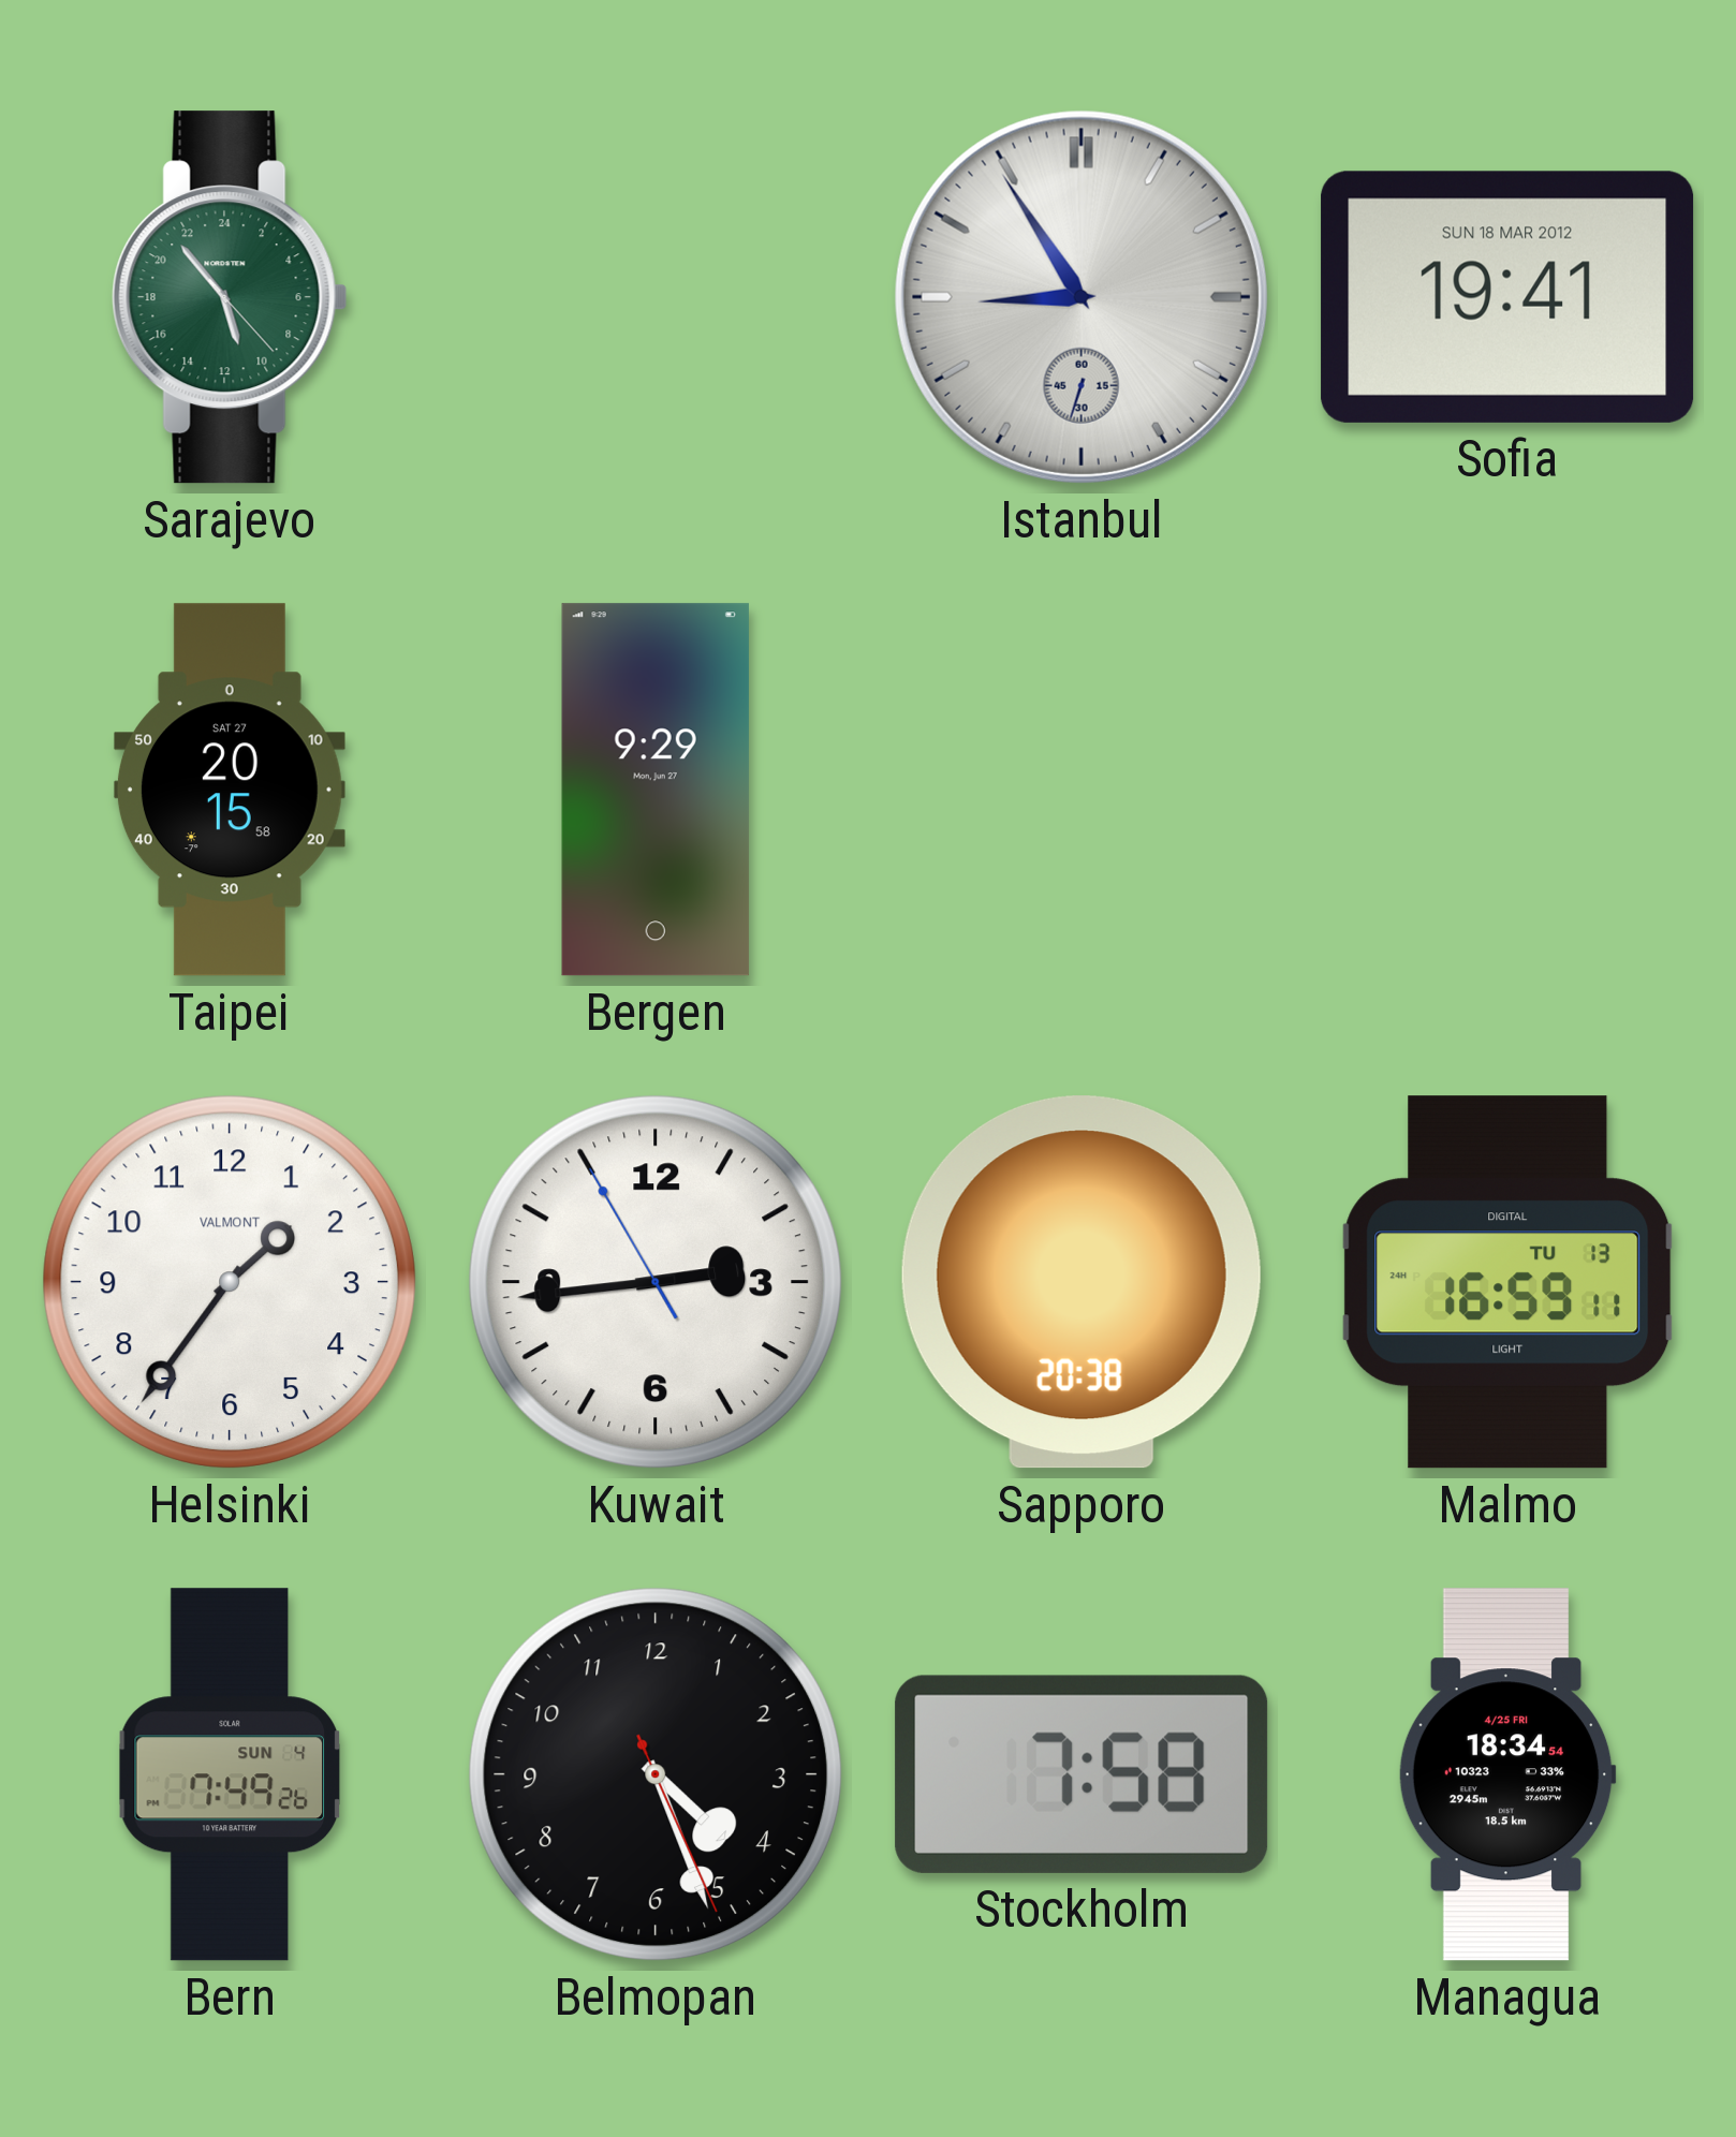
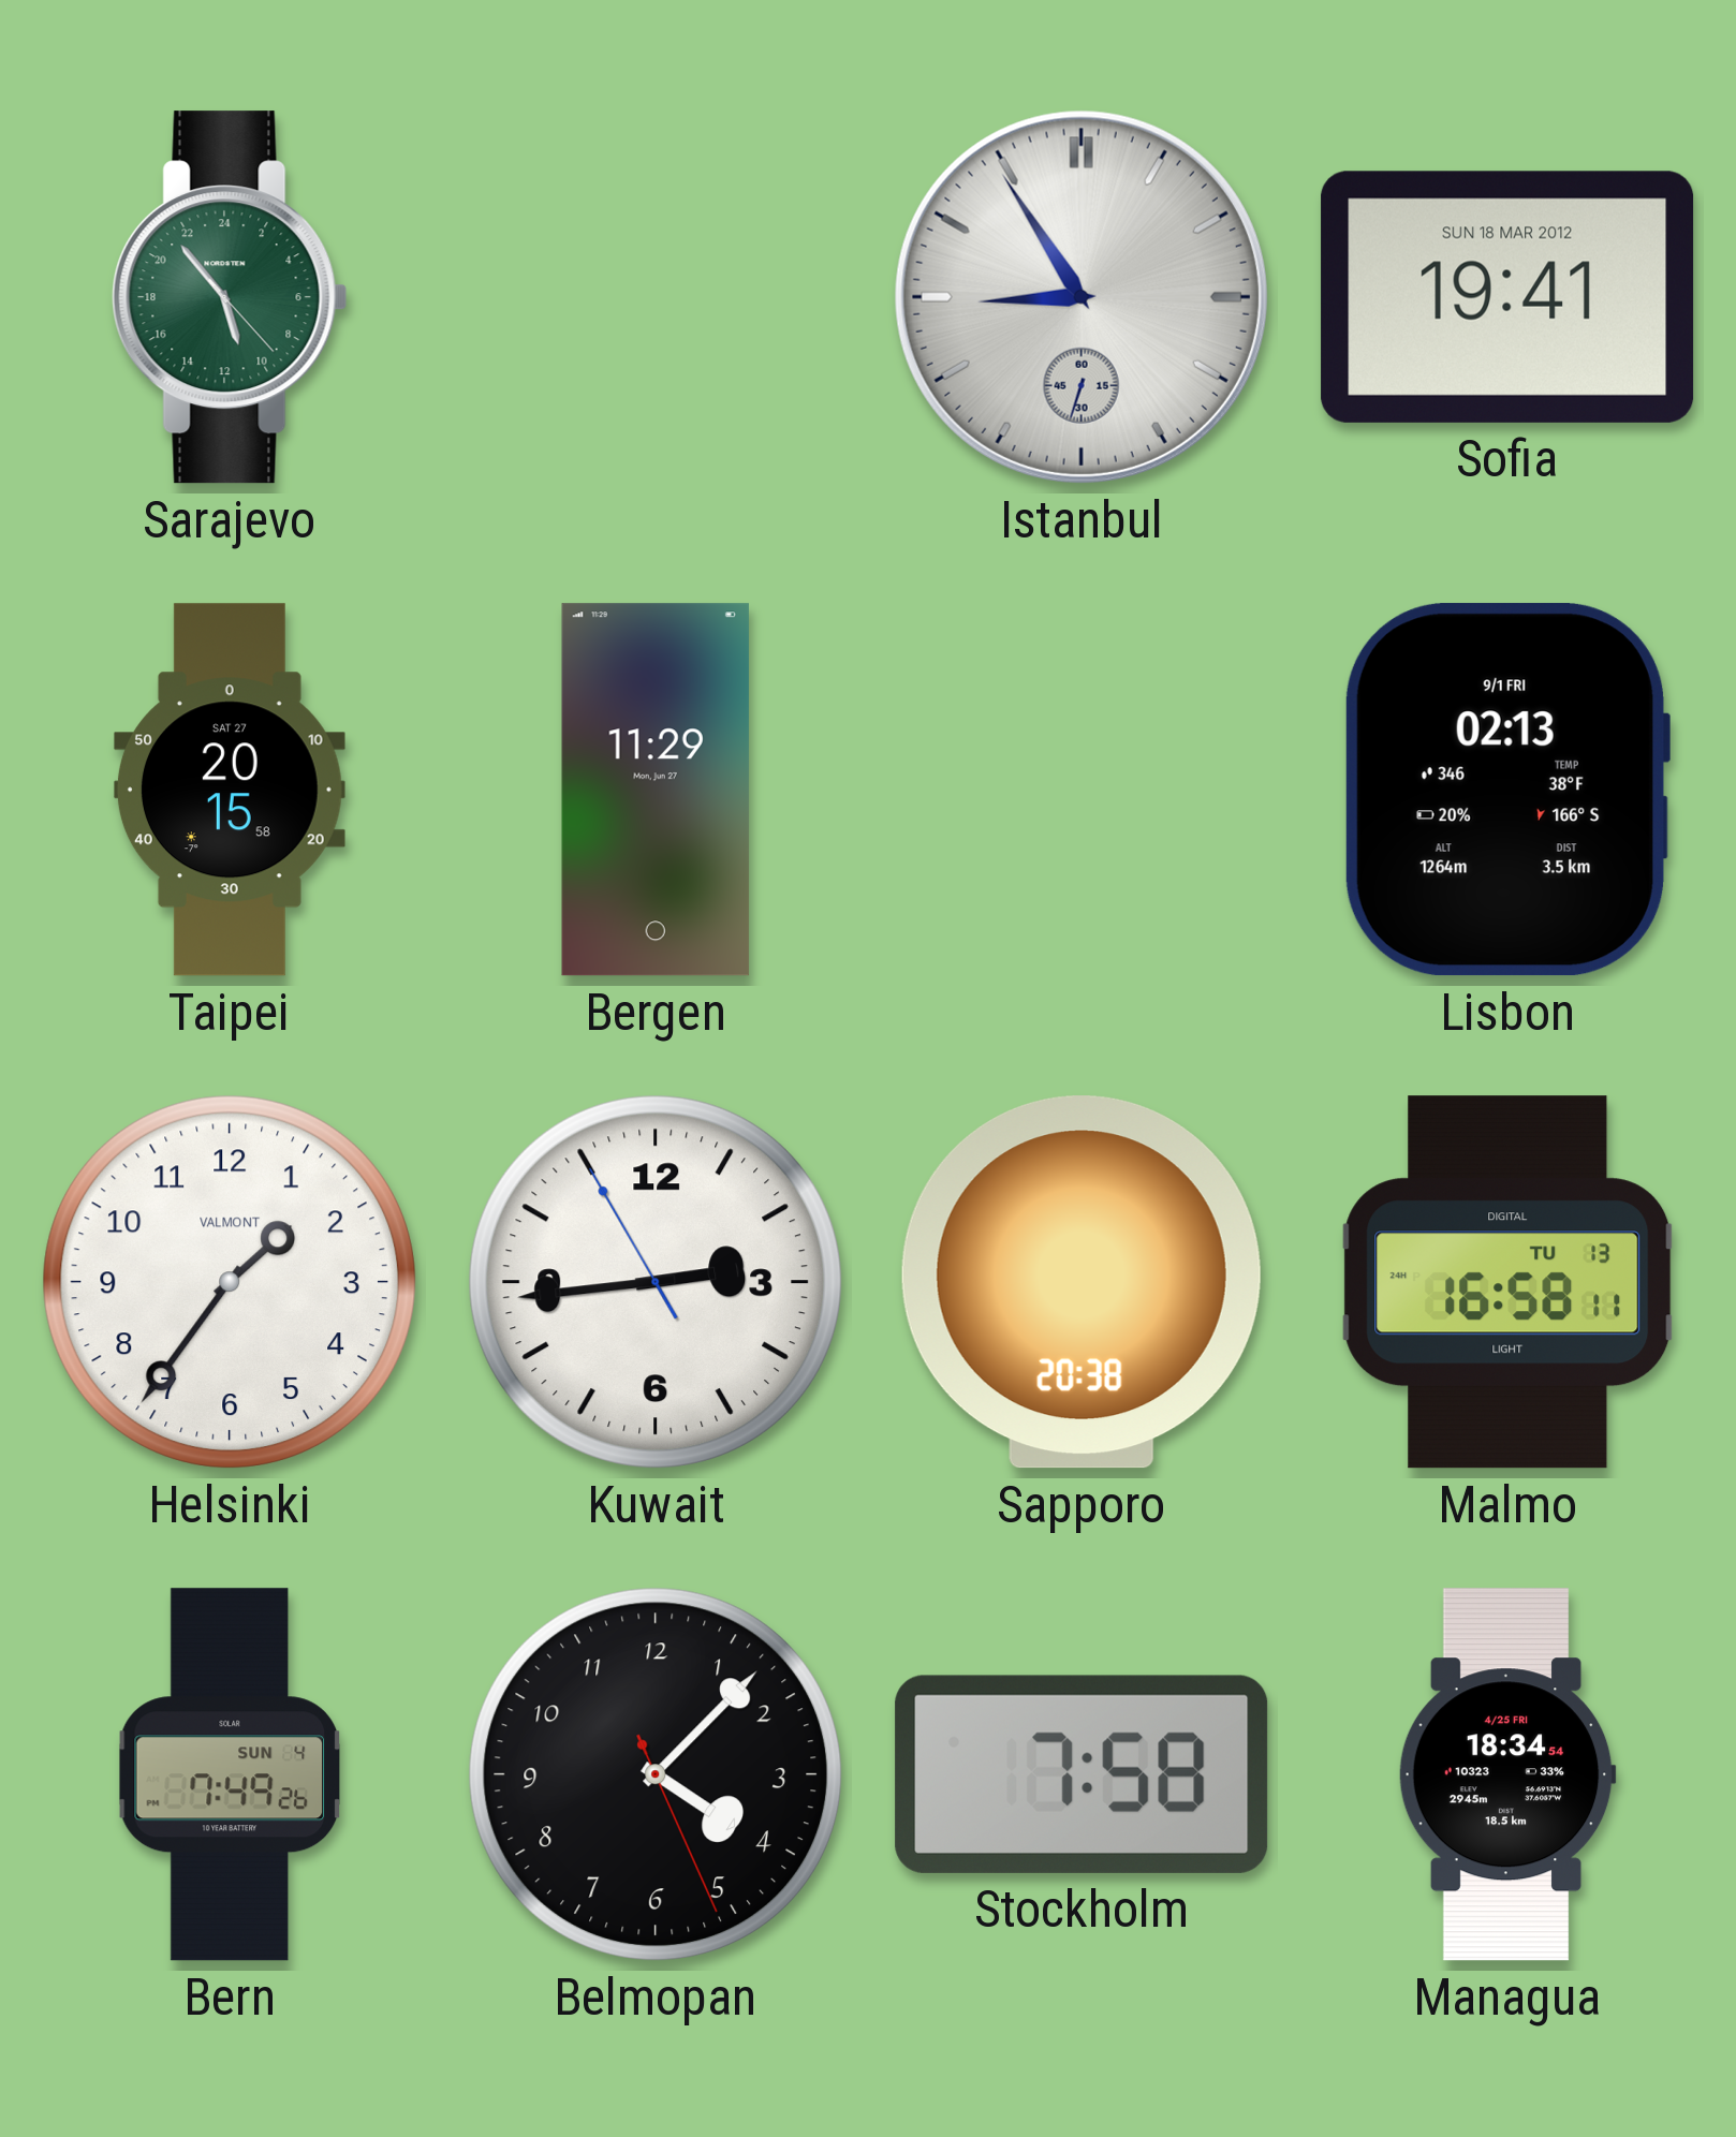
Bergen: 9:29 -> 11:29
Lisbon: none -> 02:13
Malmo: 16:59 -> 16:58
Belmopan: 4:26 -> 4:07
